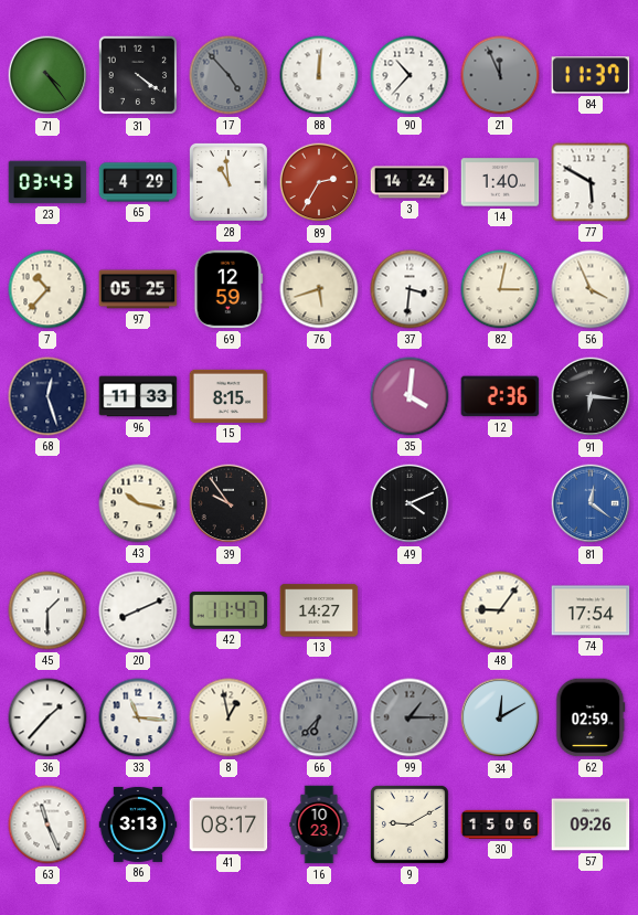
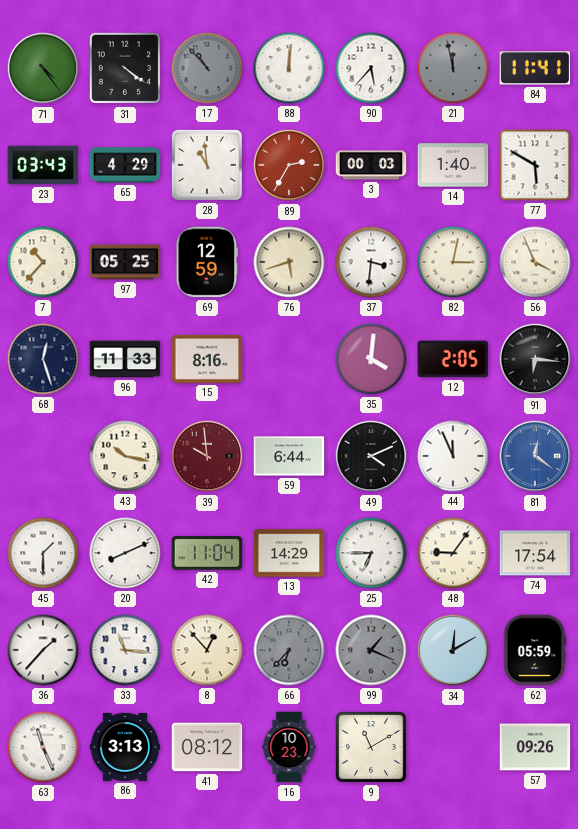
17: 4:53 -> 10:53
90: 10:37 -> 5:37
21: 11:56 -> 11:58
84: 11:37 -> 11:41
3: 14:24 -> 00:03
15: 8:15 -> 8:16
12: 2:36 -> 2:05
39: 9:54 -> 9:59
39 dial: black -> burgundy
59: none -> 6:44
44: none -> 11:56
42: 11:47 -> 11:04
13: 14:27 -> 14:29
25: none -> 6:45
8: 12:58 -> 12:53
99: 1:15 -> 1:19
62: 02:59 -> 05:59
41: 08:17 -> 08:12
9: 9:10 -> 11:10
30: 15:06 -> none
